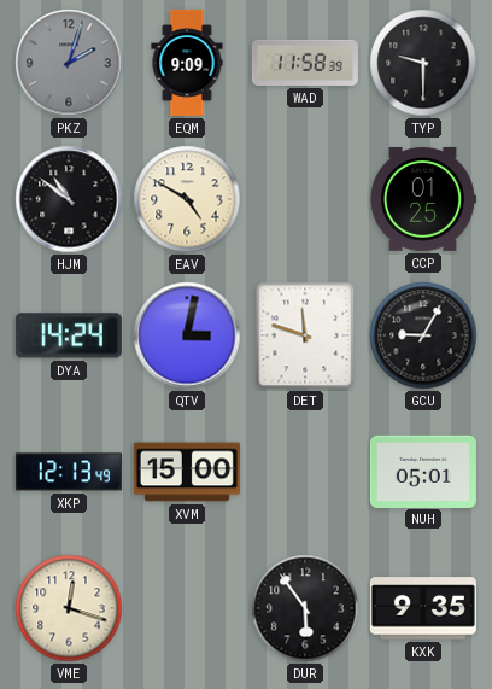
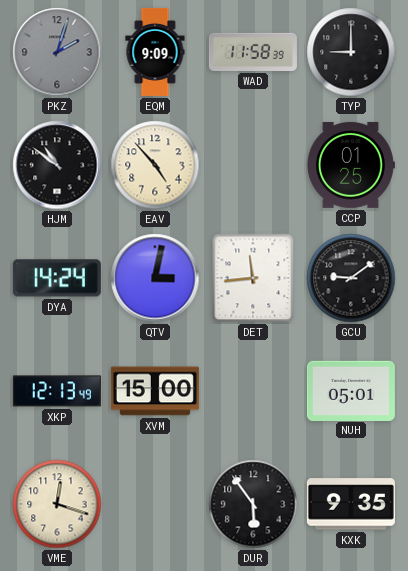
TYP: 9:30 -> 9:00
EAV: 4:50 -> 4:53
DET: 11:48 -> 11:44
GCU: 9:05 -> 9:09
